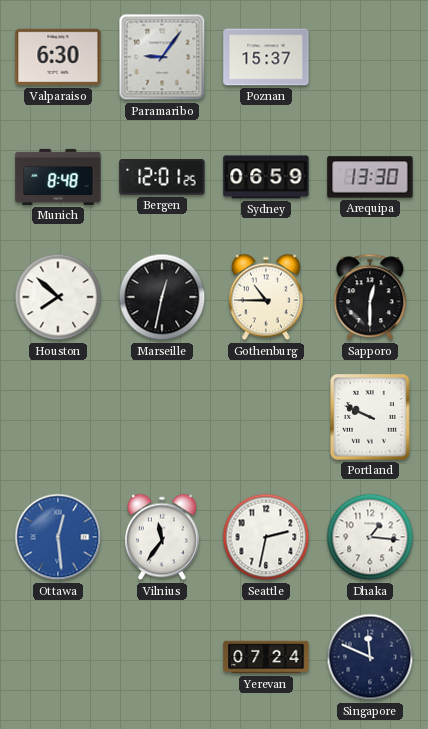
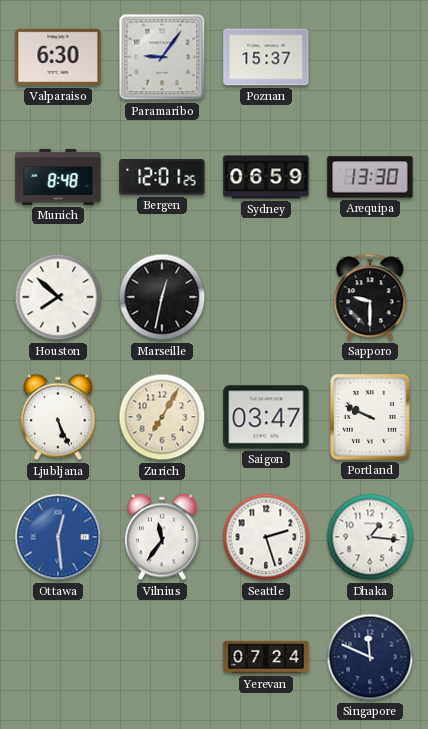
Gothenburg: 10:45 -> none
Sapporo: 12:30 -> 9:30
Ljubljana: none -> 5:26
Zurich: none -> 7:05
Saigon: none -> 03:47
Seattle: 2:32 -> 2:27
